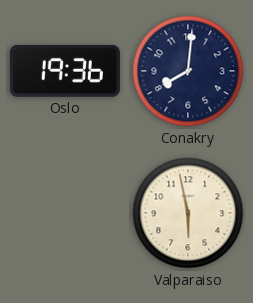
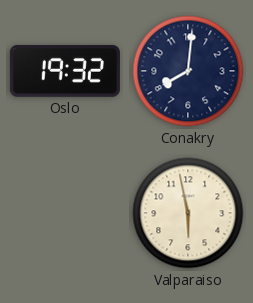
Oslo: 19:36 -> 19:32
